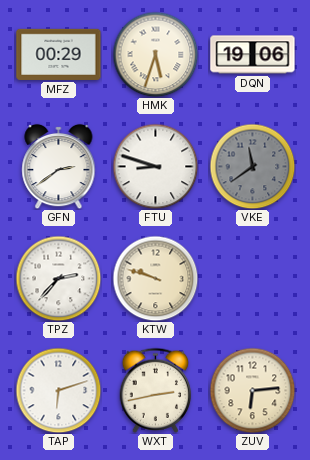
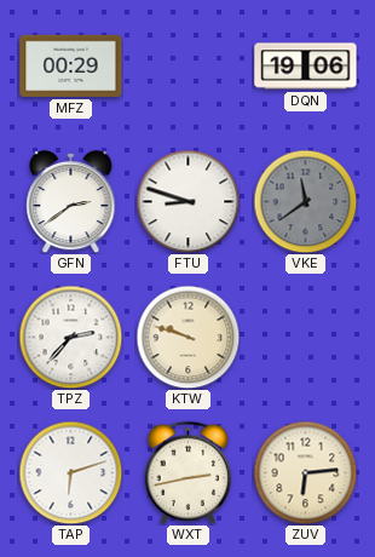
HMK: 5:33 -> none
